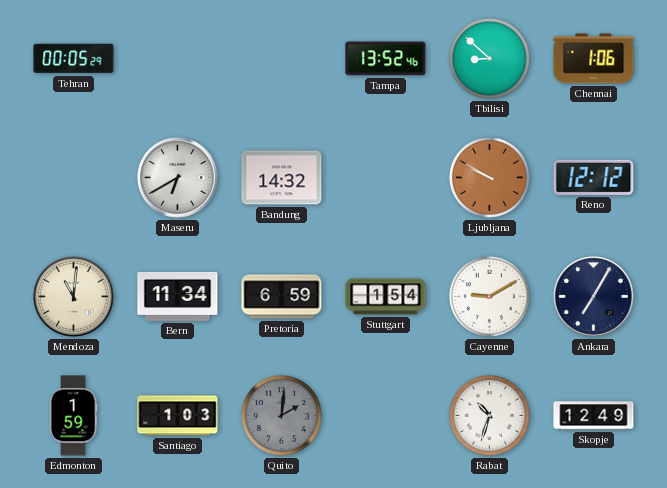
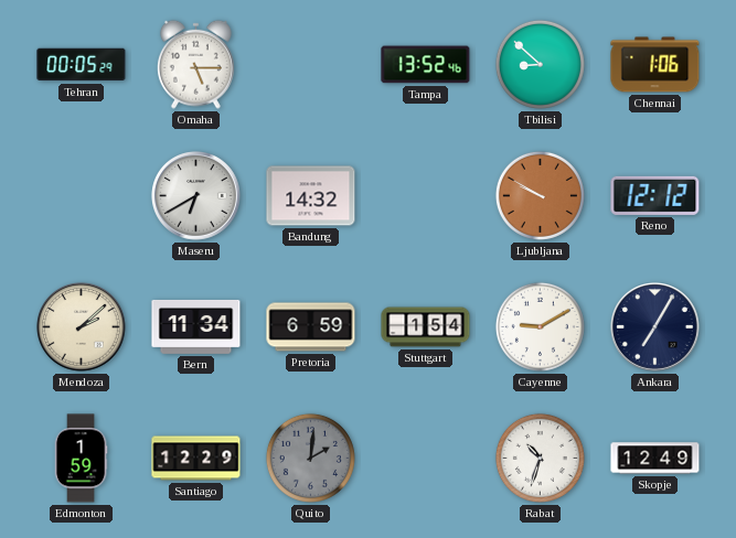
Omaha: none -> 5:15
Mendoza: 11:01 -> 2:08
Santiago: 1:03 -> 12:29
